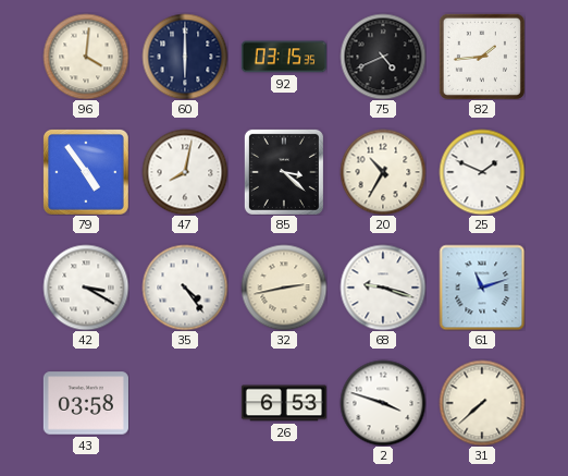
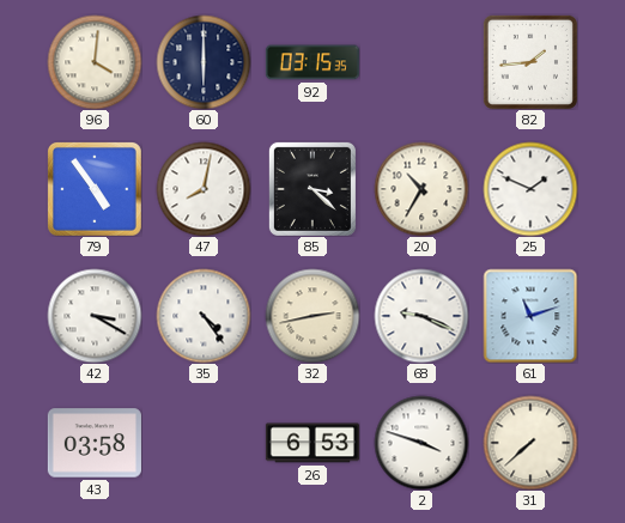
75: 4:41 -> none
68: 9:18 -> 9:19
